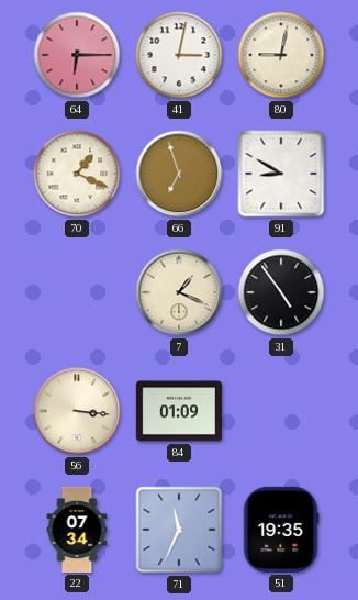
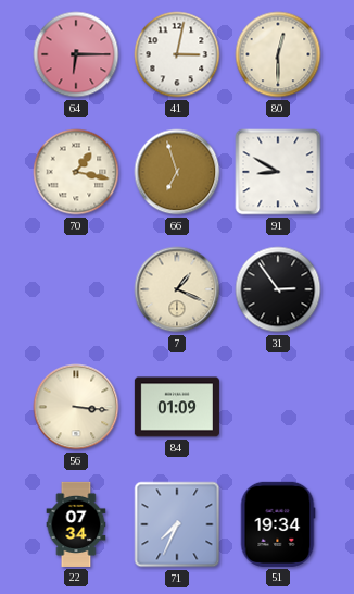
80: 9:02 -> 12:30
70: 1:19 -> 1:17
31: 4:54 -> 2:54
71: 11:34 -> 7:34
51: 19:35 -> 19:34
